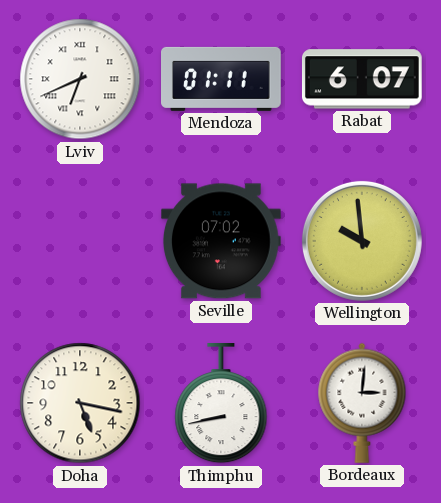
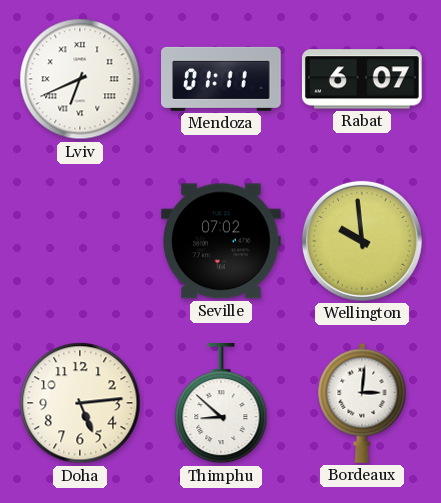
Doha: 5:17 -> 5:14
Thimphu: 8:43 -> 8:52
